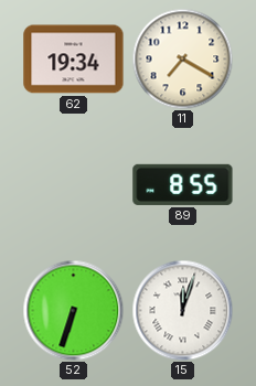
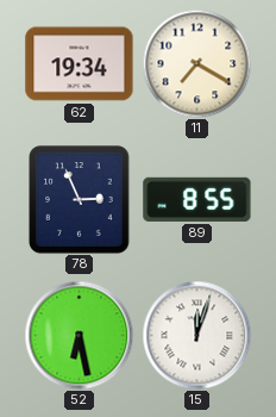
78: none -> 2:56
52: 6:33 -> 6:28
